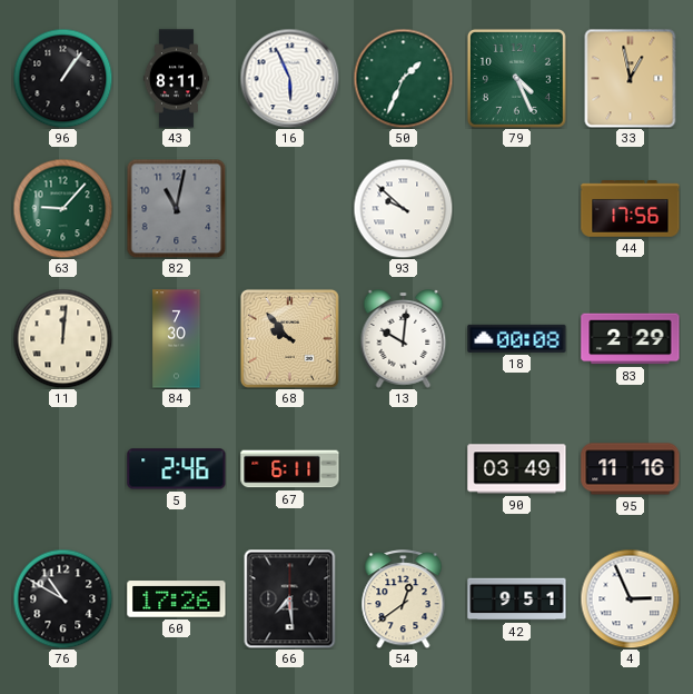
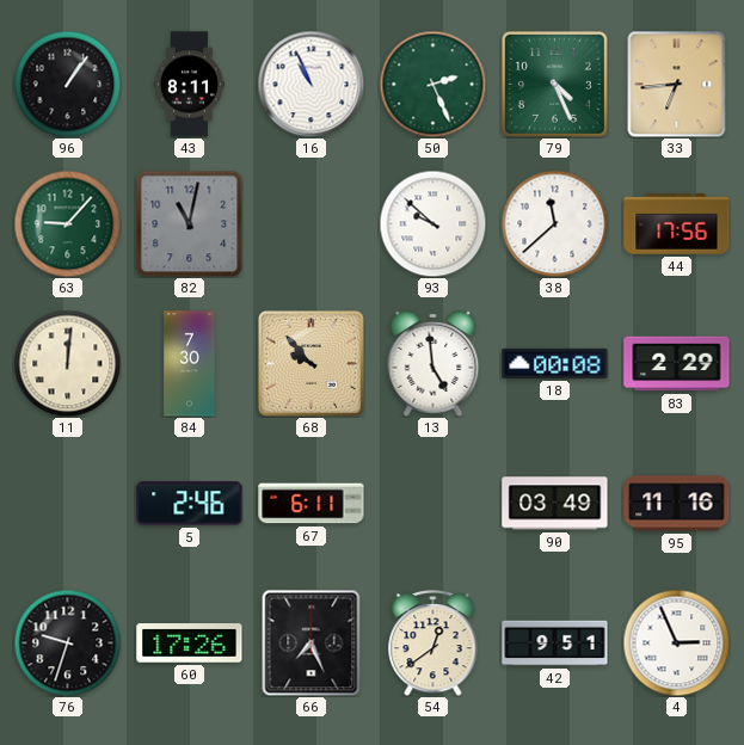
16: 5:56 -> 10:56
50: 1:34 -> 2:26
33: 12:58 -> 6:44
38: none -> 11:38
13: 10:01 -> 4:59
76: 10:50 -> 9:33
66: 7:29 -> 7:26
